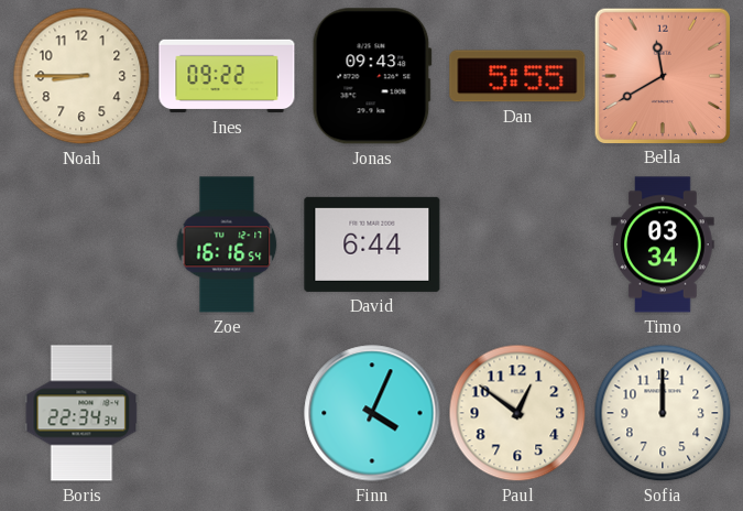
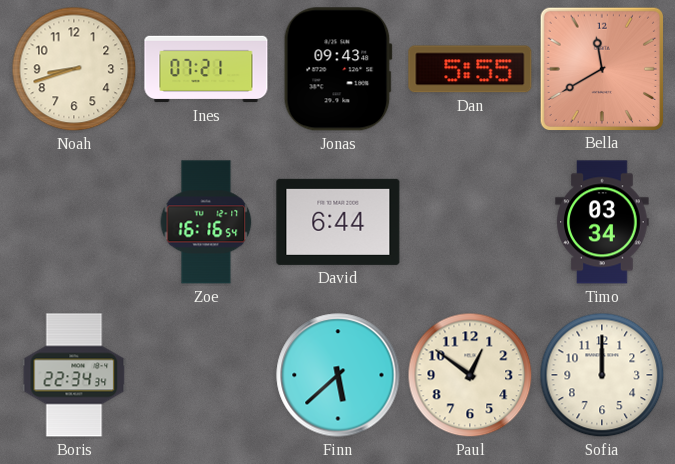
Noah: 8:45 -> 8:42
Ines: 09:22 -> 07:21
Finn: 4:04 -> 5:38
